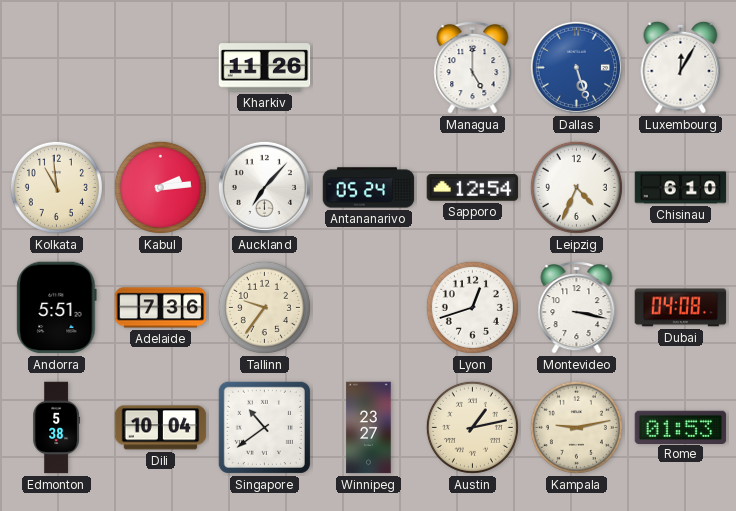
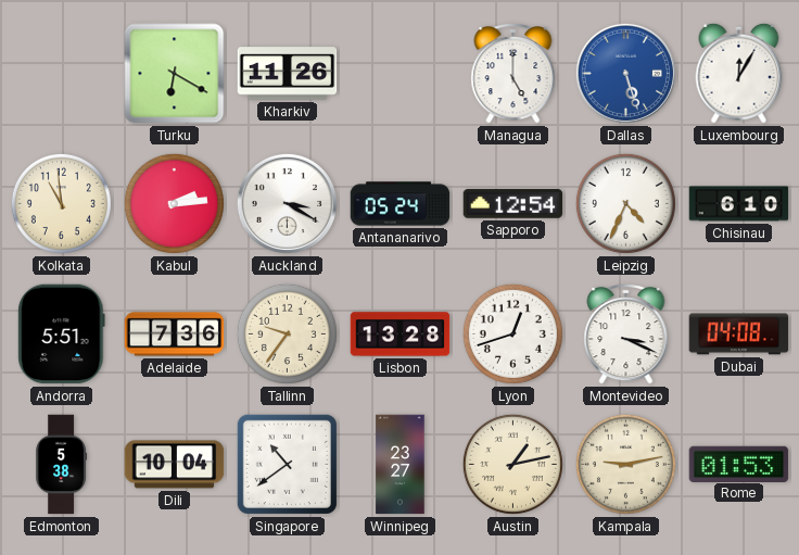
Turku: none -> 6:20
Auckland: 7:07 -> 3:20
Lisbon: none -> 13:28
Montevideo: 3:17 -> 3:19
